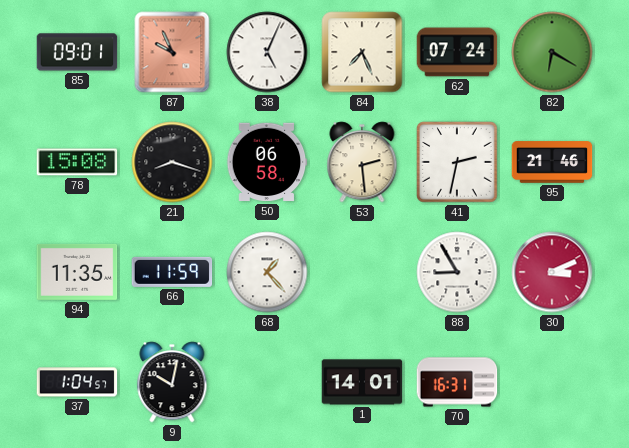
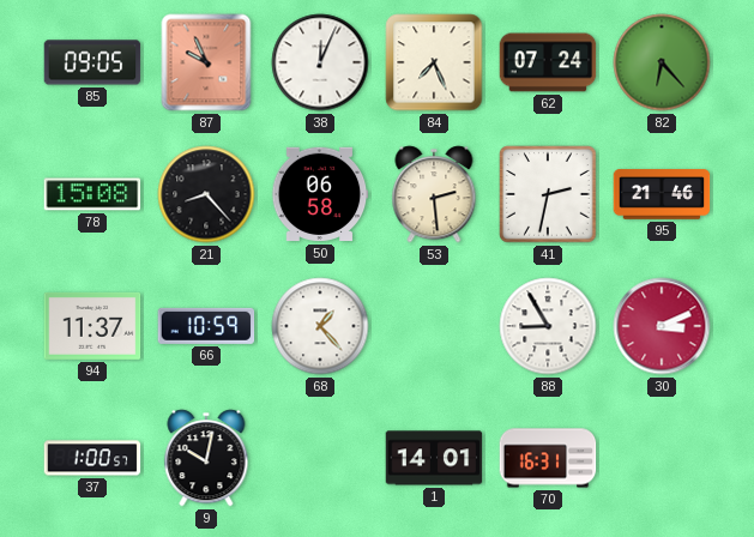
85: 09:01 -> 09:05
38: 5:04 -> 12:04
82: 6:20 -> 6:23
21: 8:18 -> 8:23
94: 11:35 -> 11:37
66: 11:59 -> 10:59
37: 1:04 -> 1:00
